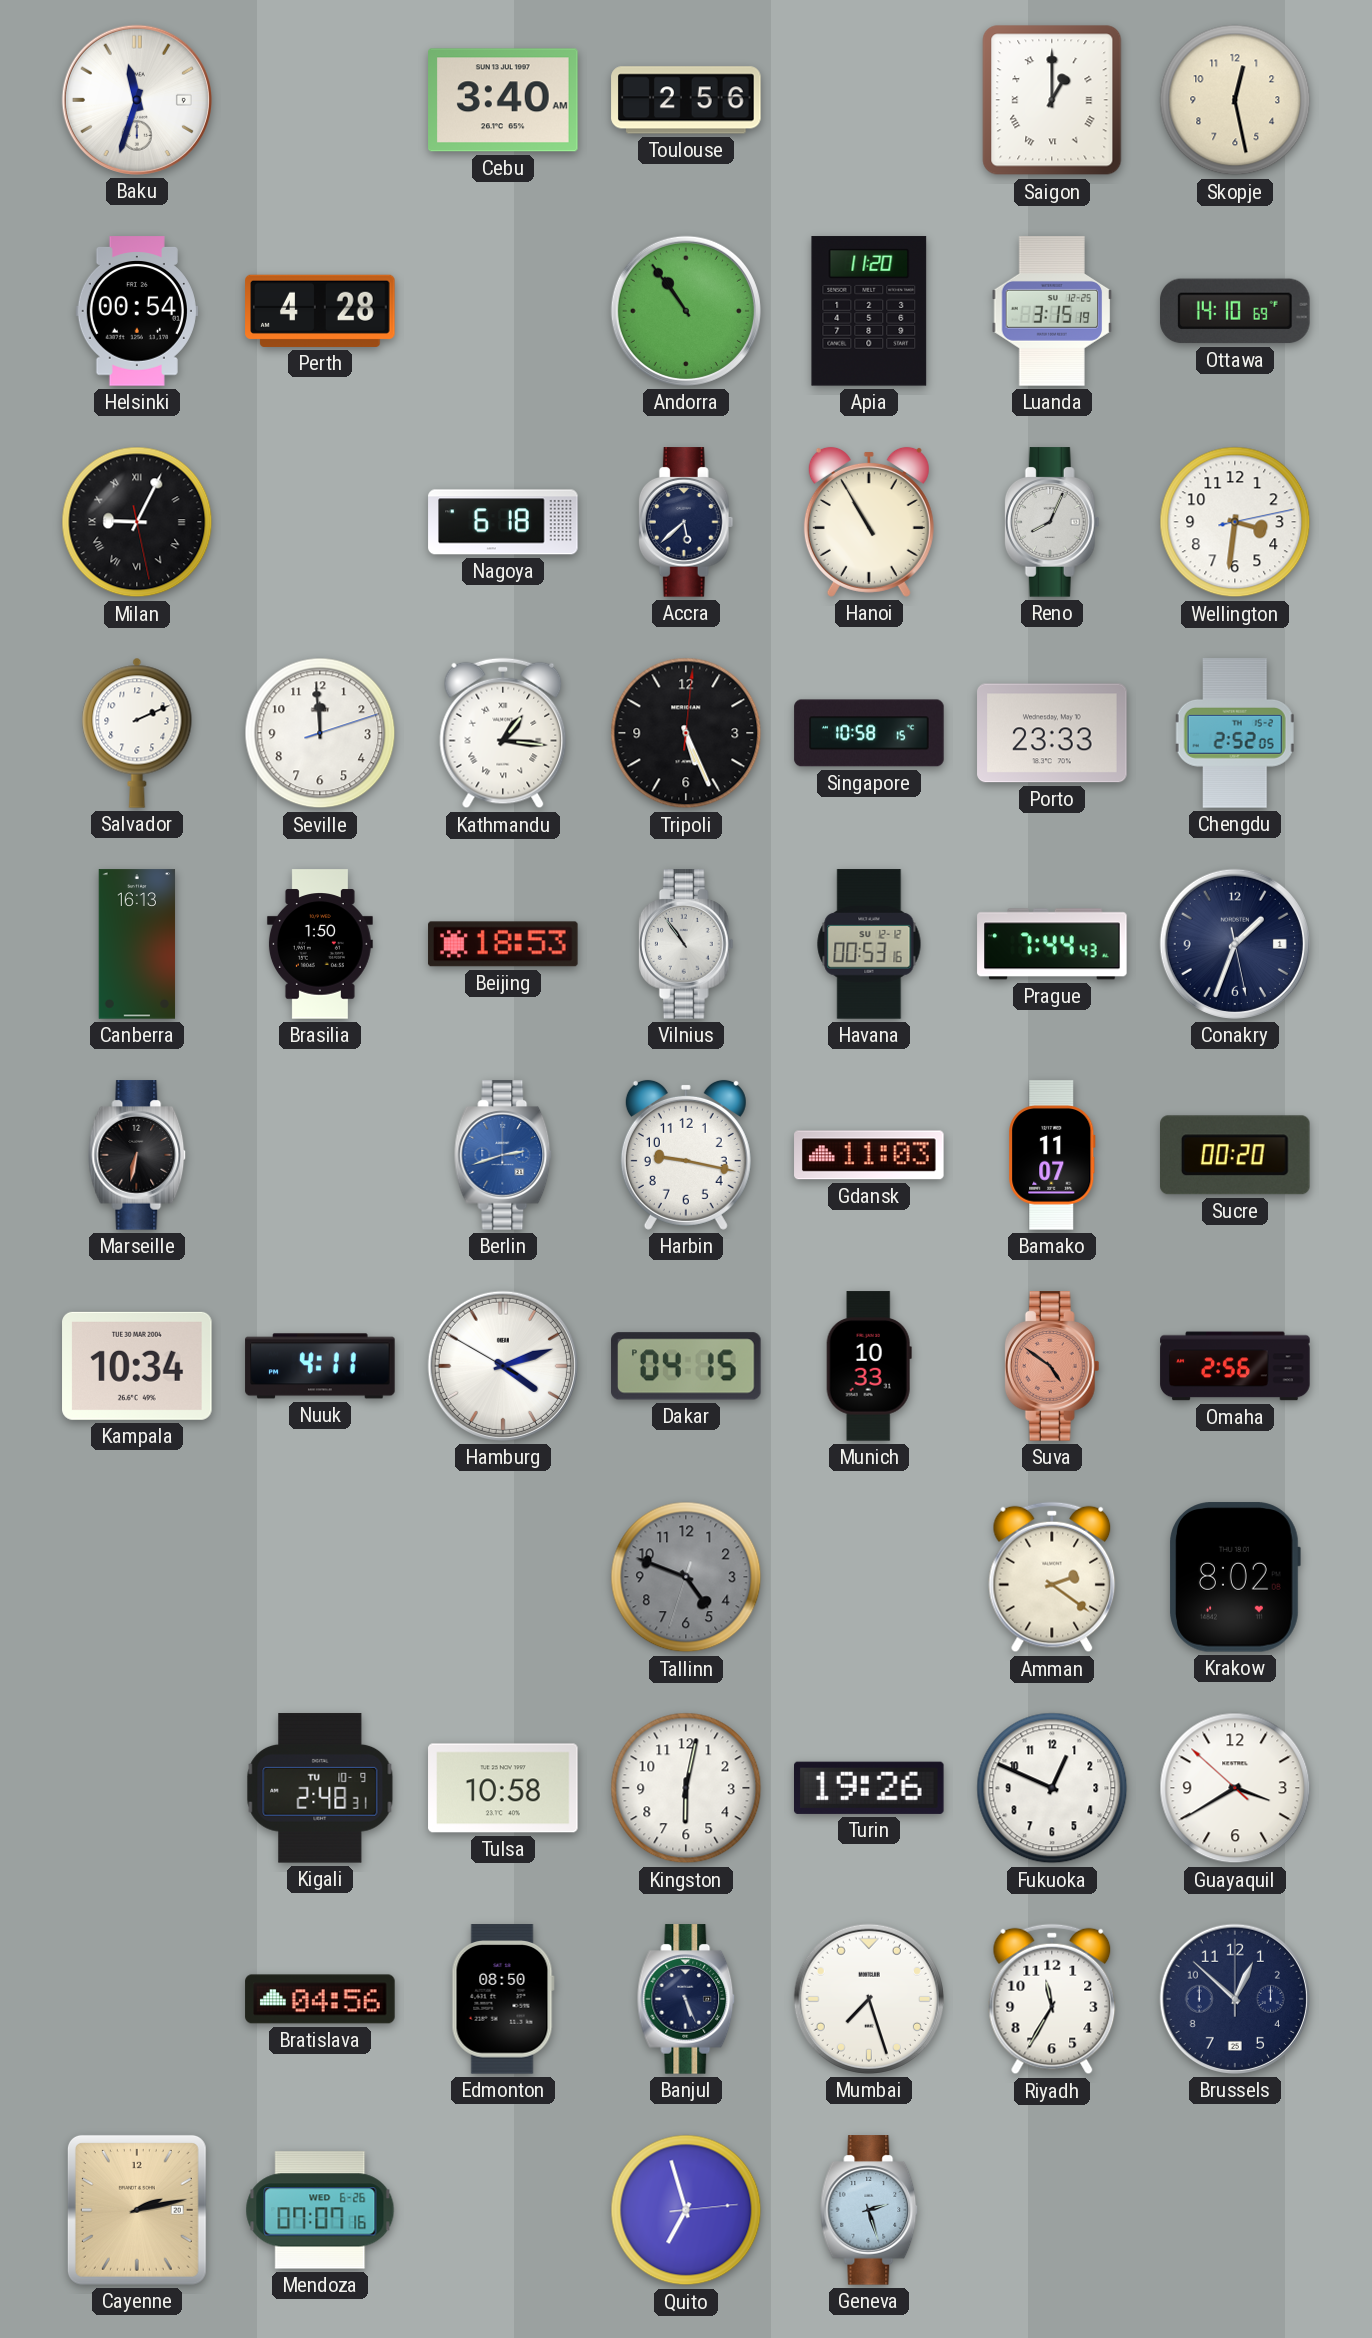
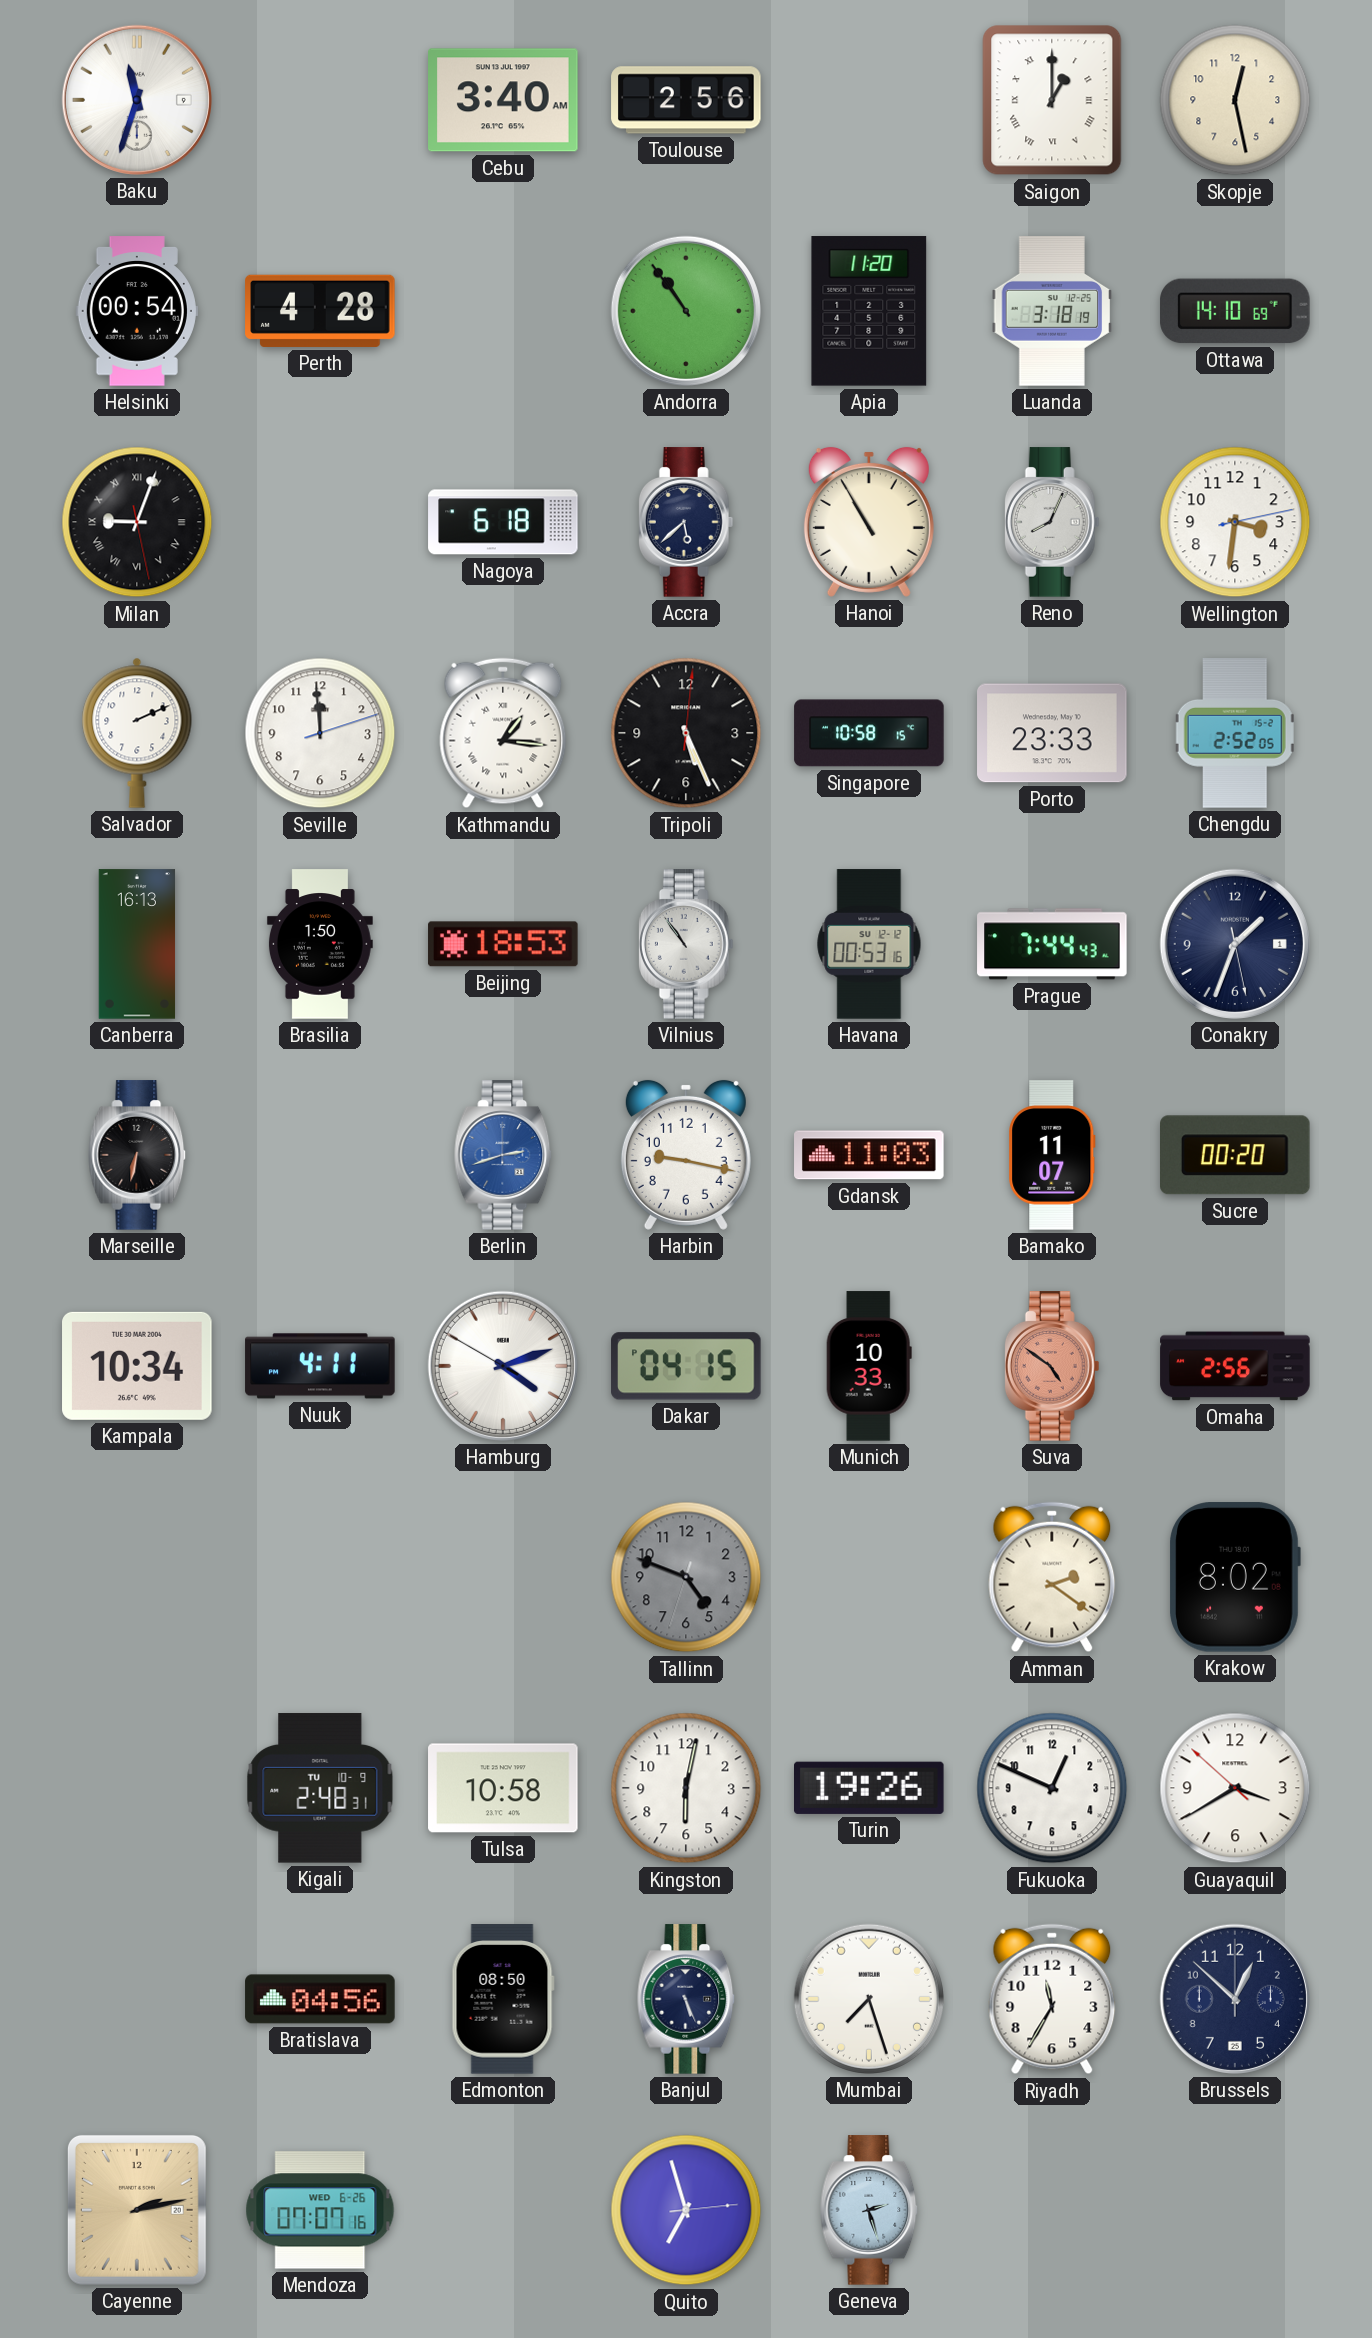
Luanda: 3:15 -> 3:18
Milan: 9:04 -> 9:03
